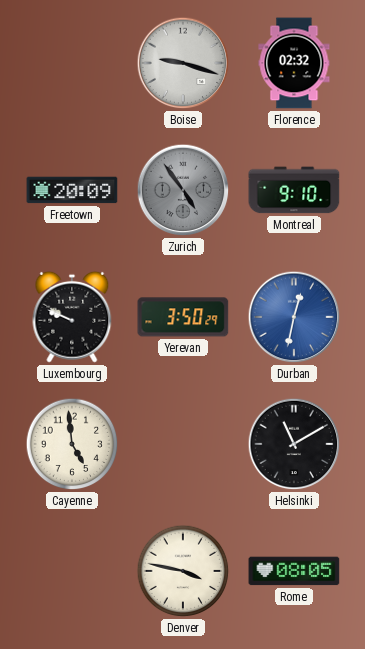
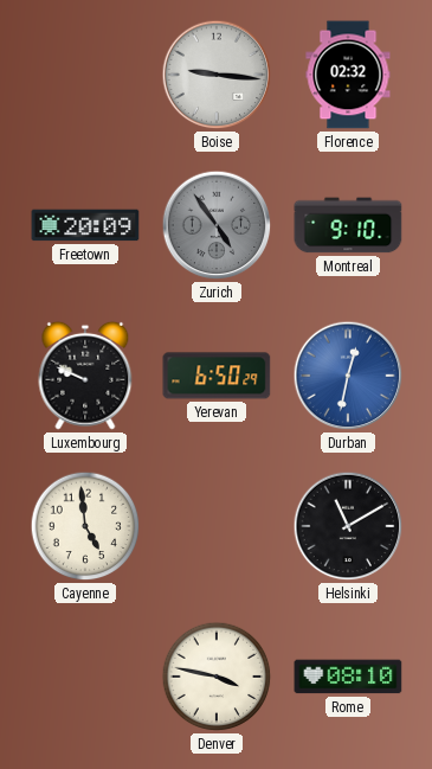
Boise: 9:18 -> 9:16
Yerevan: 3:50 -> 6:50
Rome: 08:05 -> 08:10
